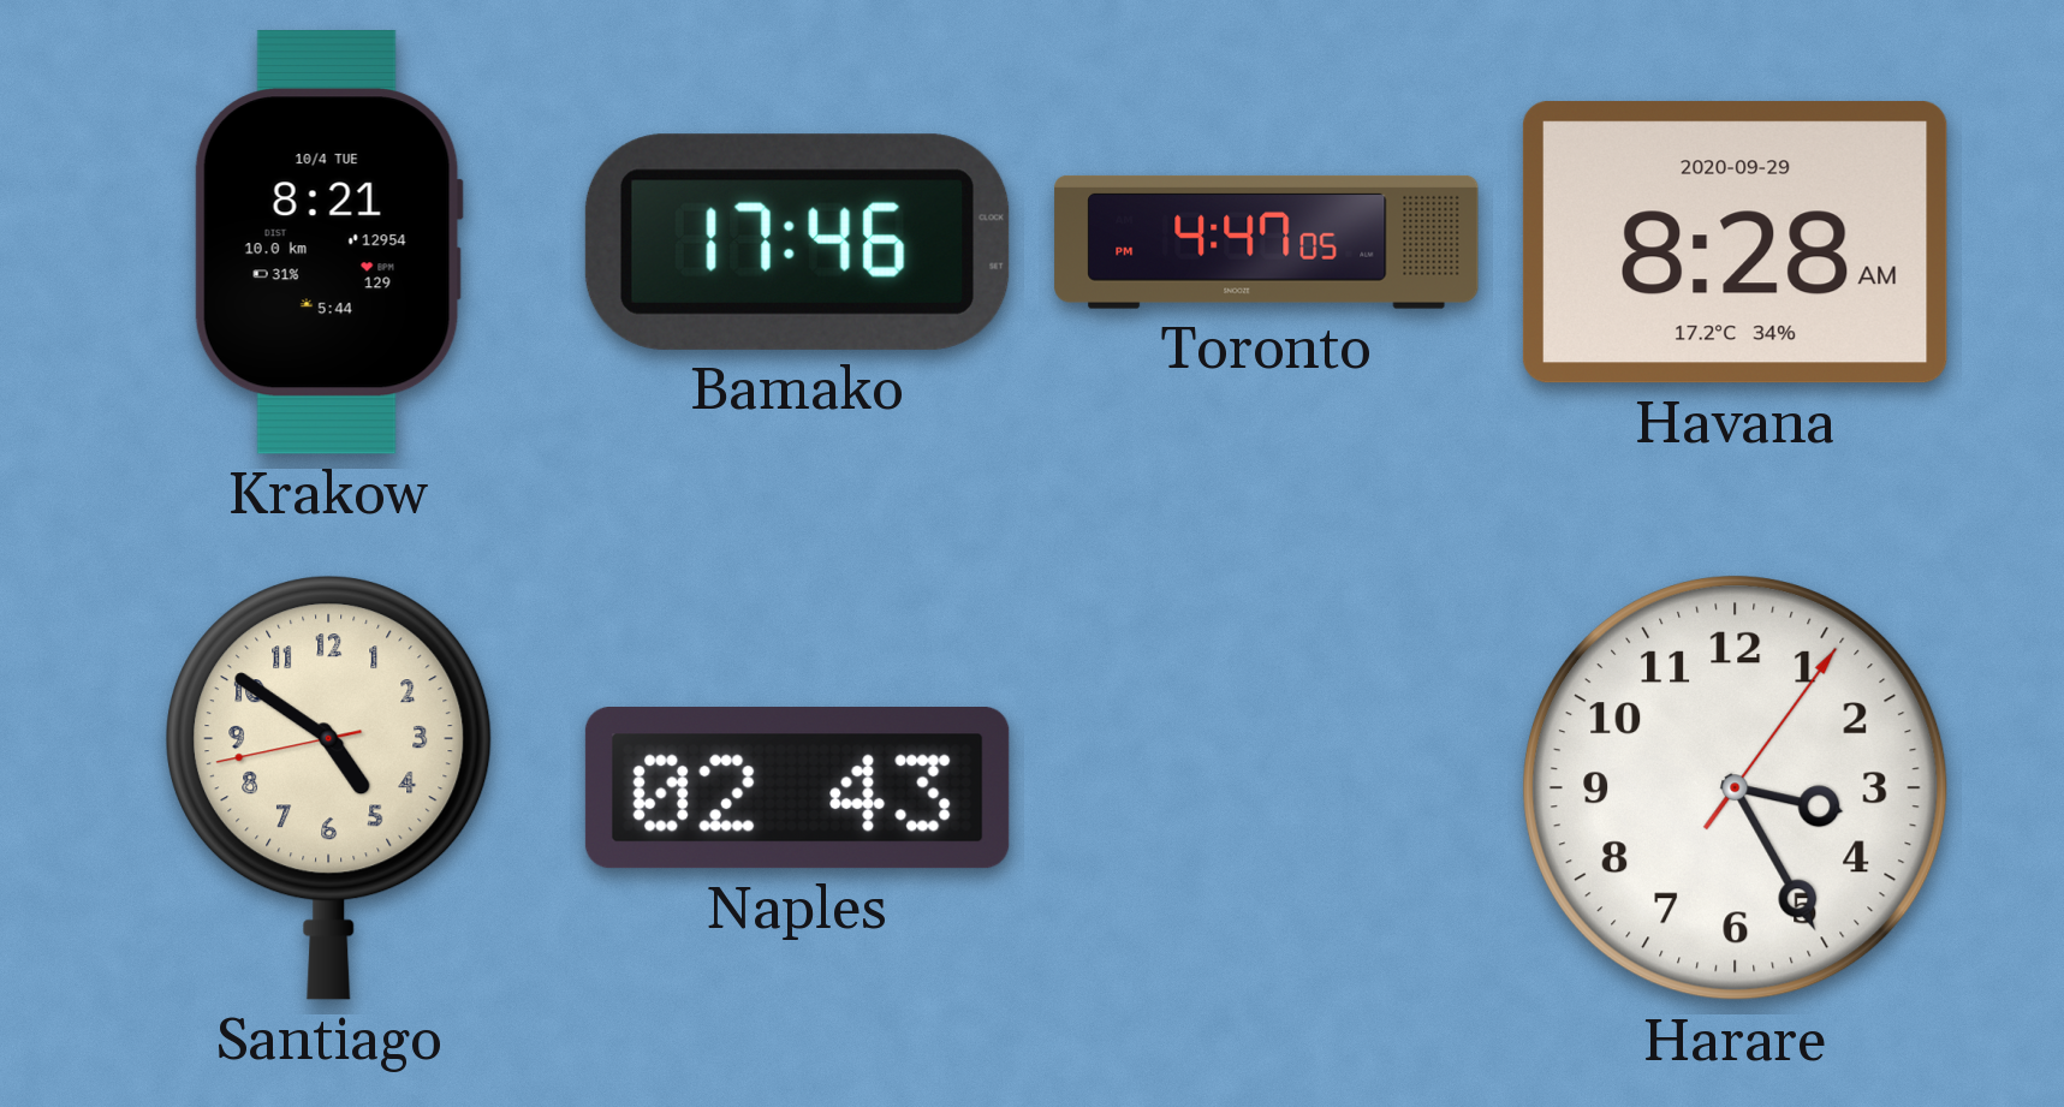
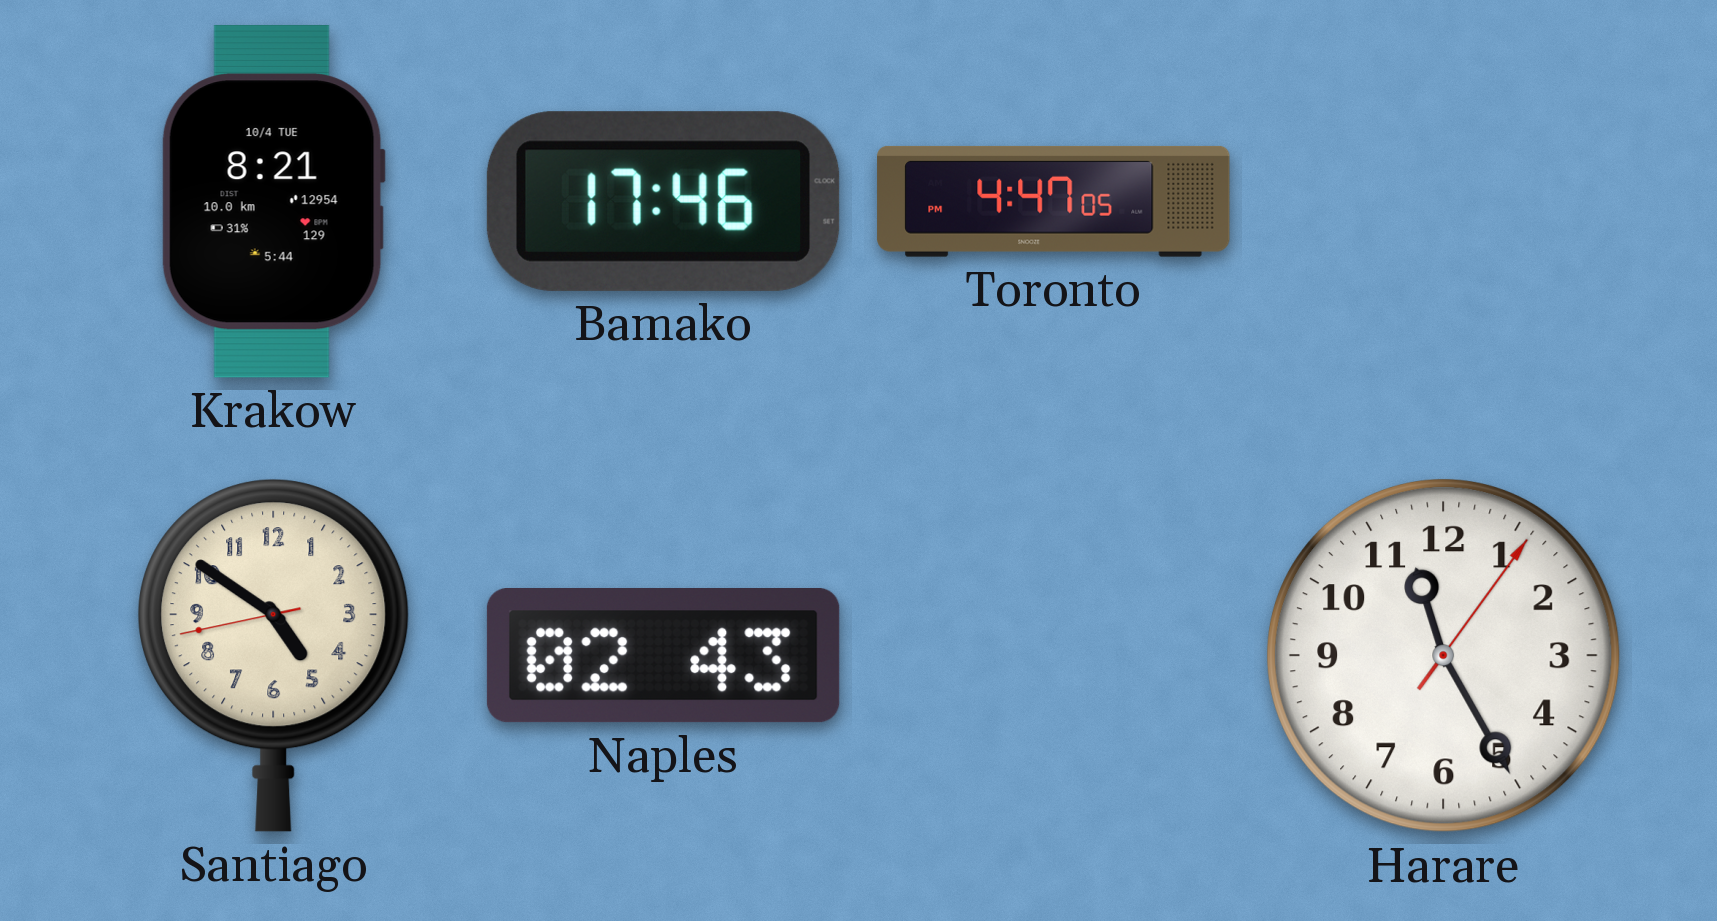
Havana: 8:28 -> none
Harare: 3:25 -> 11:25
